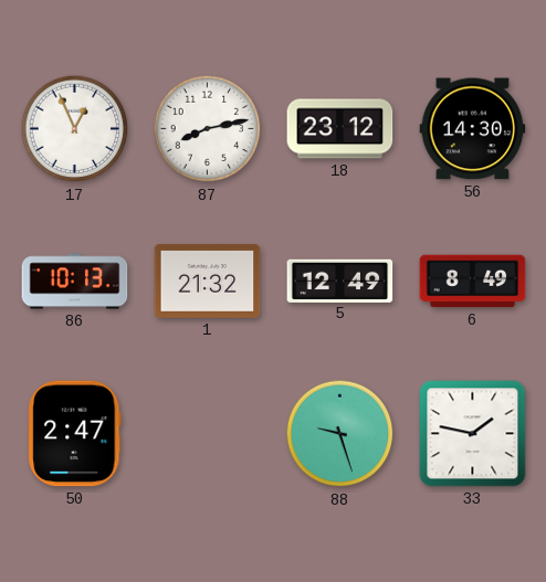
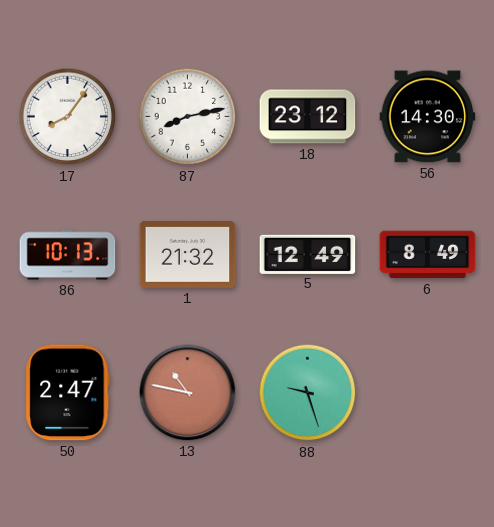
17: 12:56 -> 8:06
13: none -> 10:47
33: 1:47 -> none
